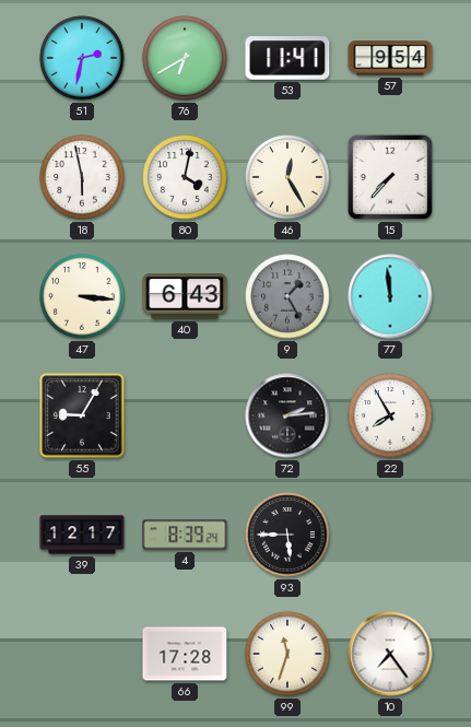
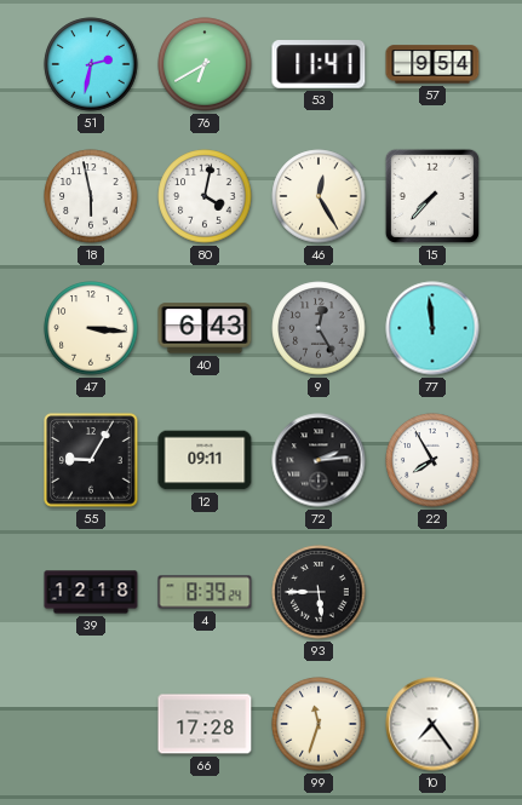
9: 1:25 -> 12:25
12: none -> 09:11
39: 12:17 -> 12:18
